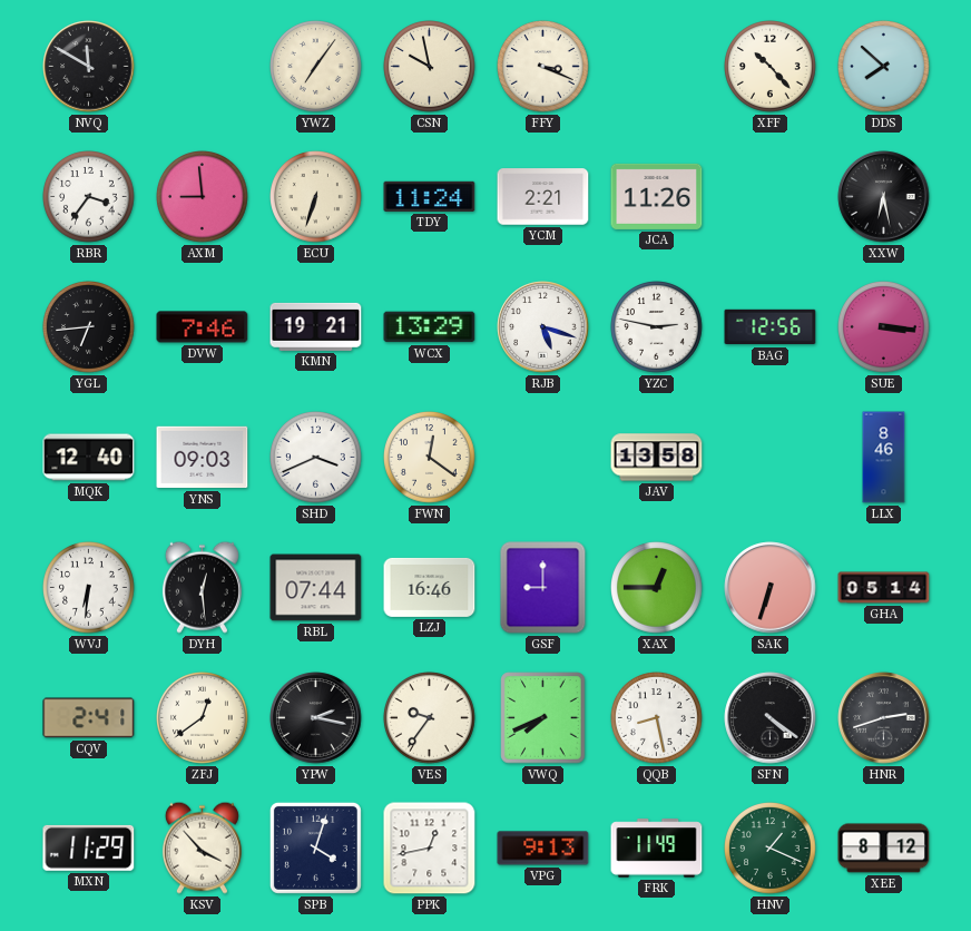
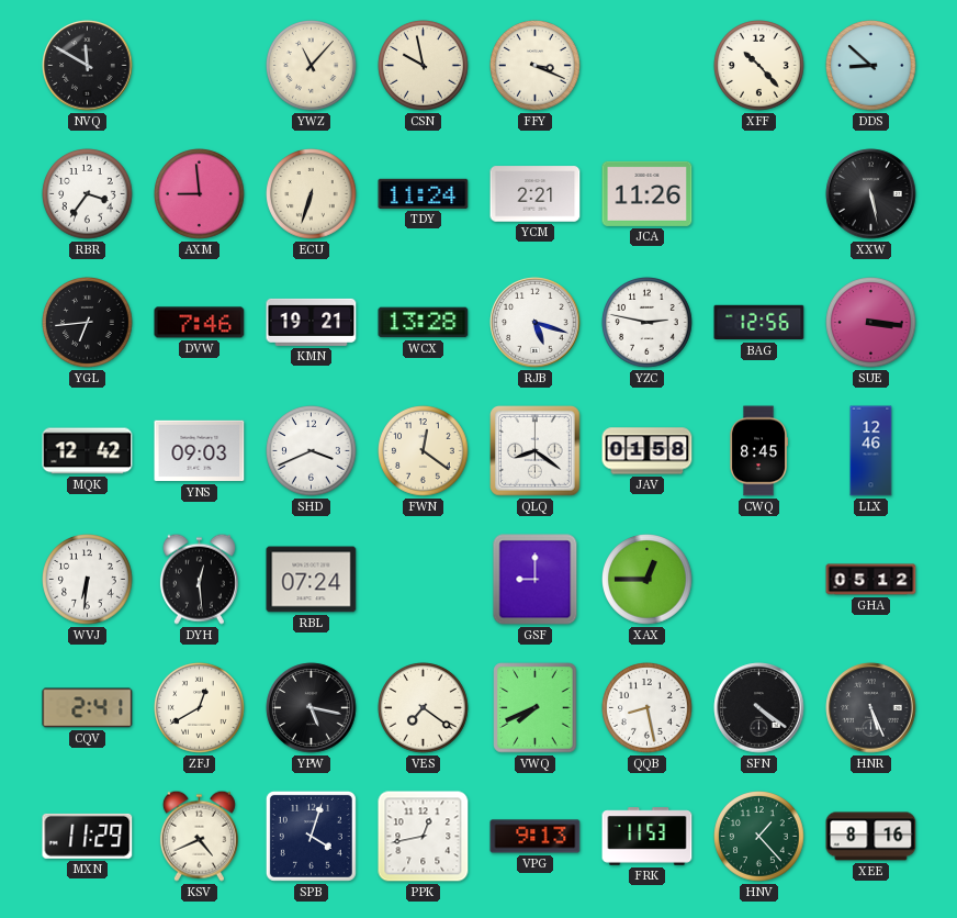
YWZ: 7:06 -> 11:07
DDS: 7:52 -> 8:52
XXW: 6:28 -> 5:28
WCX: 13:29 -> 13:28
MQK: 12:40 -> 12:42
QLQ: none -> 8:21
JAV: 13:58 -> 01:58
CWQ: none -> 8:45
LLX: 8:46 -> 12:46
RBL: 07:44 -> 07:24
LZJ: 16:46 -> none
SAK: 6:33 -> none
GHA: 05:14 -> 05:12
ZFJ: 12:39 -> 12:40
YPW: 2:17 -> 5:17
VES: 9:36 -> 7:21
HNR: 2:42 -> 5:26
KSV: 3:53 -> 4:41
FRK: 11:49 -> 11:53
HNV: 1:19 -> 1:23
XEE: 8:12 -> 8:16
